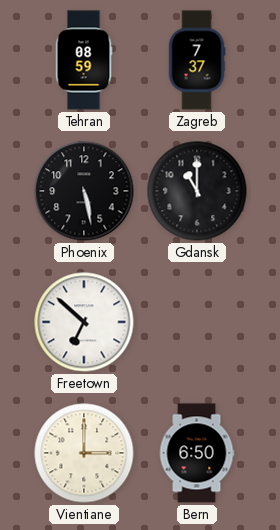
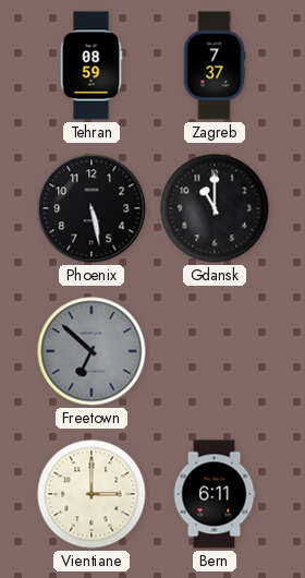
Freetown dial: white -> grey
Bern: 6:50 -> 6:11
